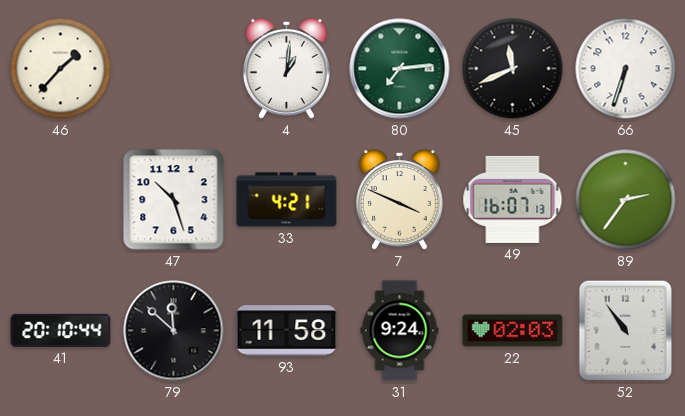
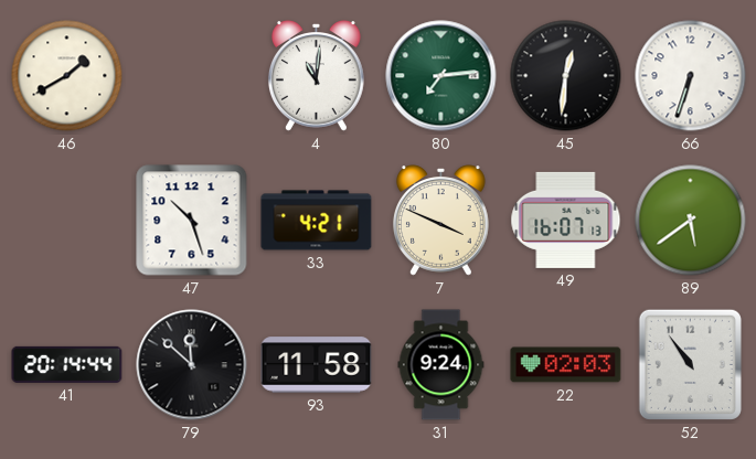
46: 1:37 -> 1:40
4: 1:01 -> 11:01
45: 11:41 -> 12:31
89: 2:36 -> 5:39
41: 20:10 -> 20:14
